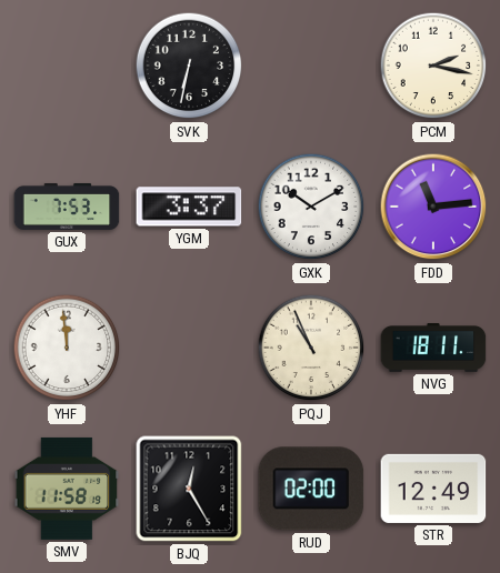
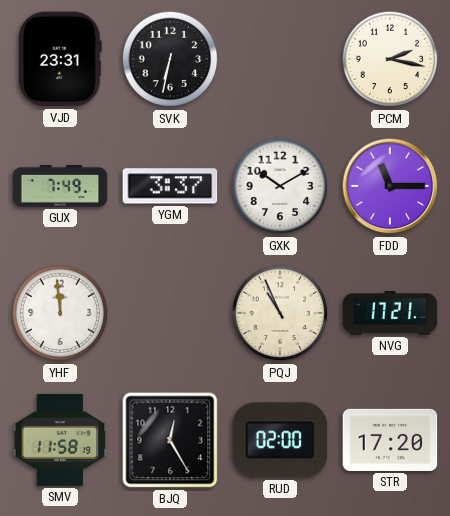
VJD: none -> 23:31
GUX: 7:53 -> 7:49
FDD: 11:14 -> 11:15
NVG: 18:11 -> 17:21
STR: 12:49 -> 17:20
